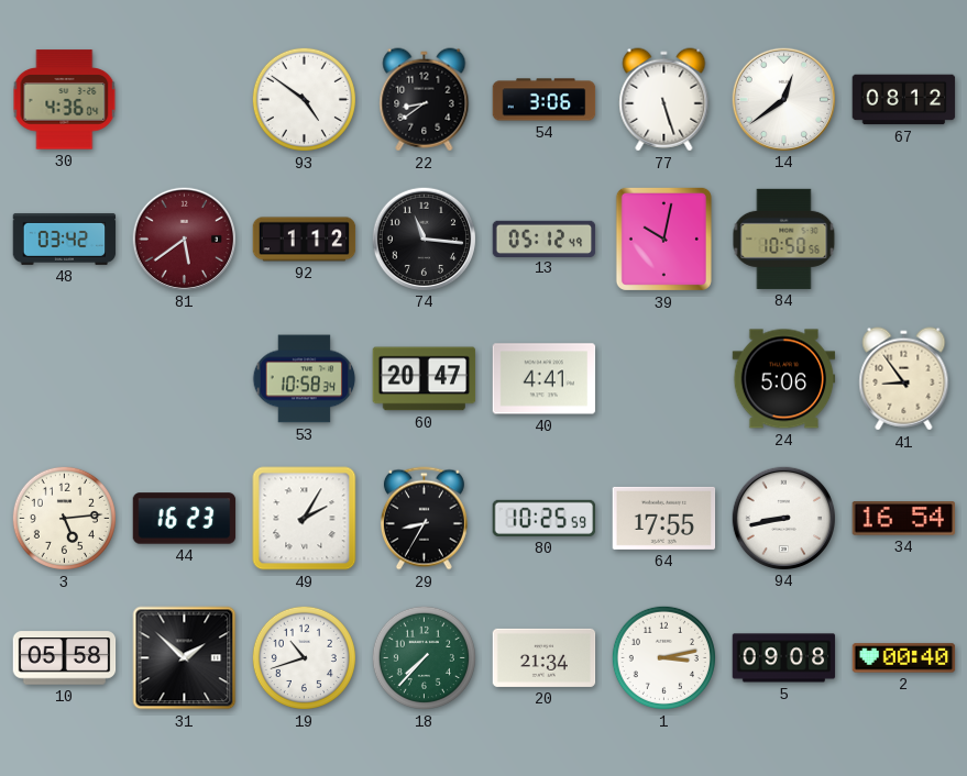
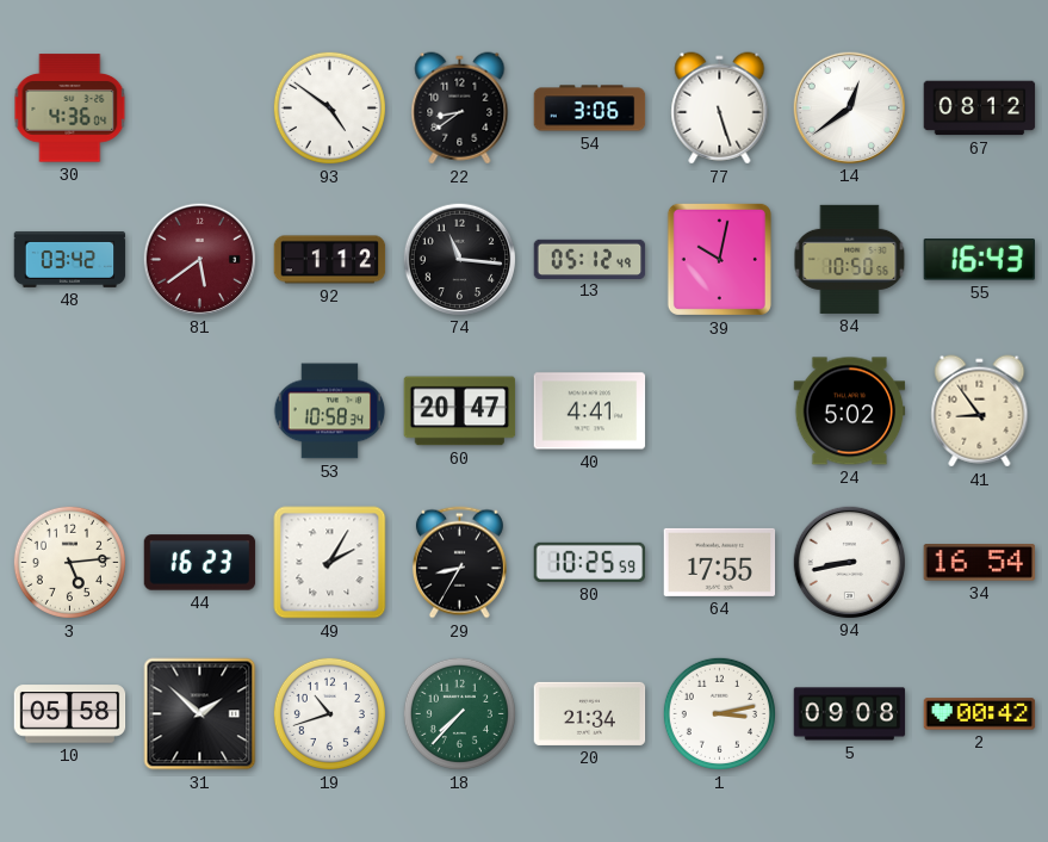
55: none -> 16:43
24: 5:06 -> 5:02
2: 00:40 -> 00:42
